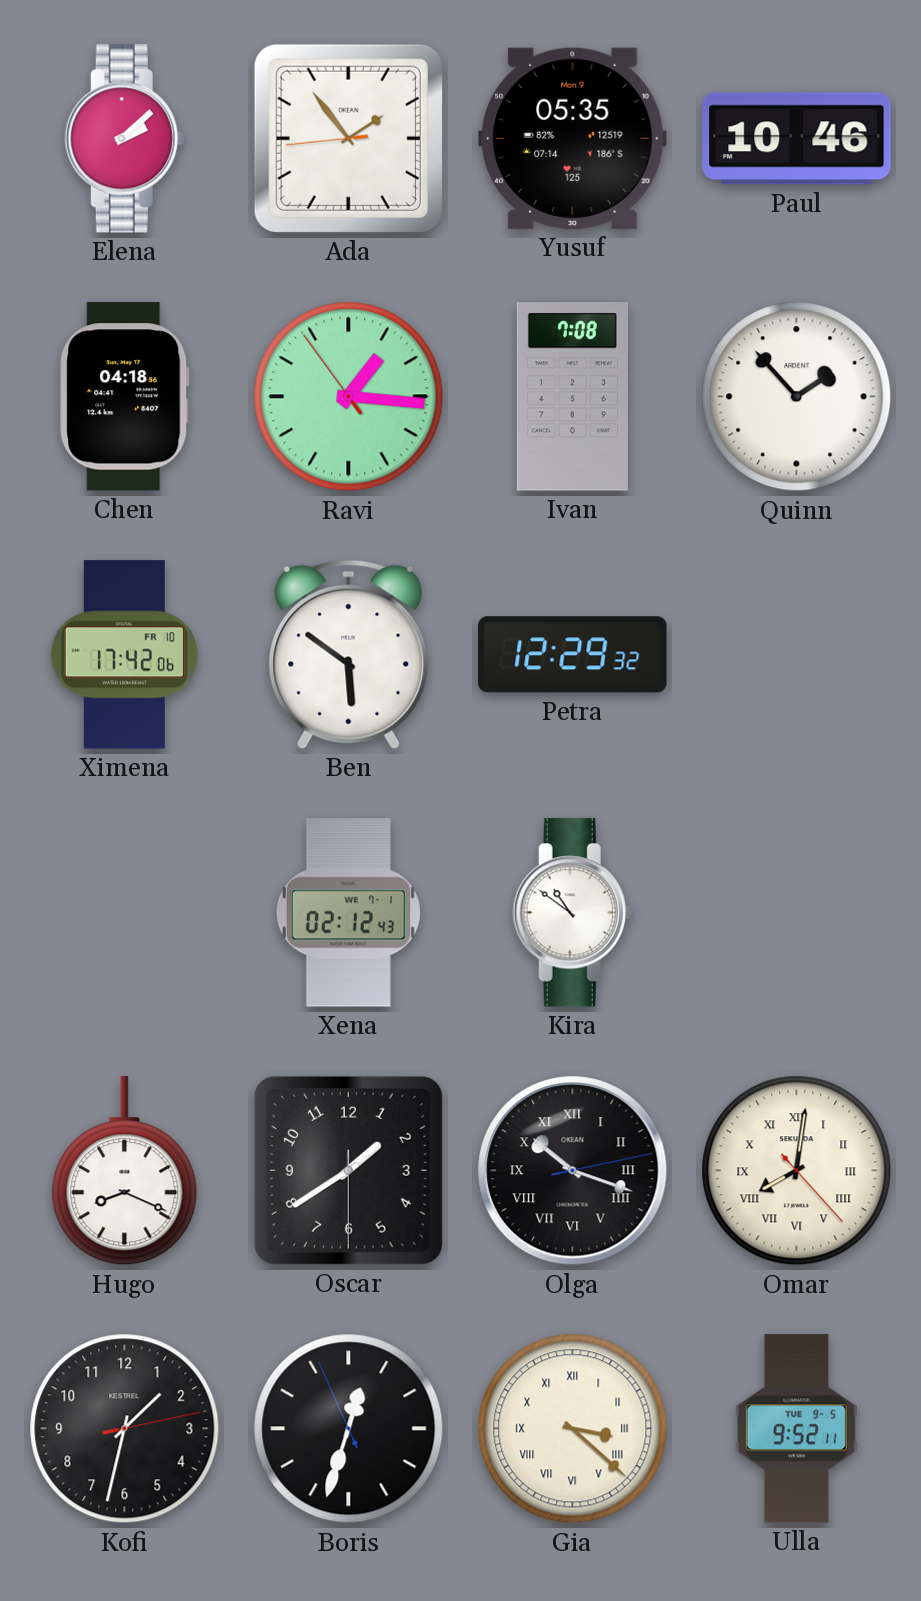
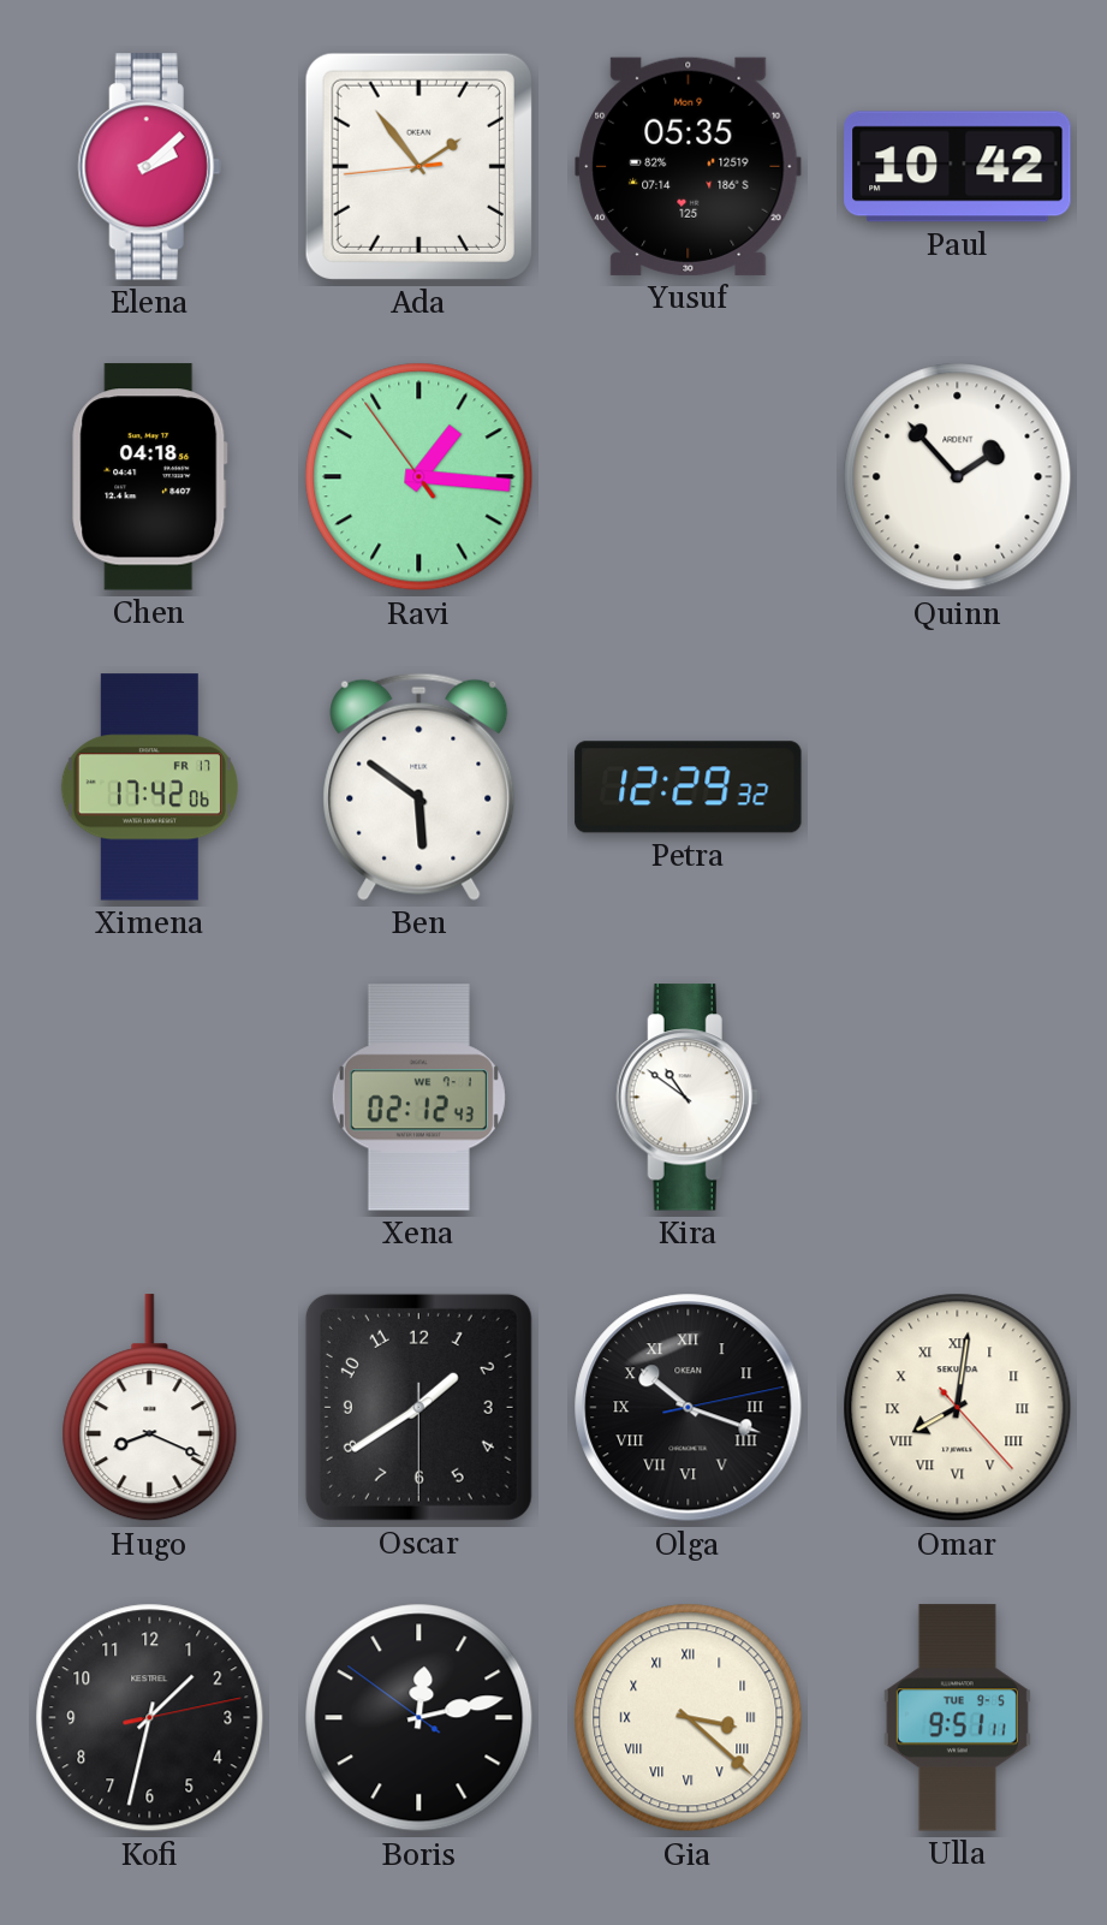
Paul: 10:46 -> 10:42
Ivan: 7:08 -> none
Ximena date: FR 10 -> FR 17
Boris: 12:32 -> 12:12
Ulla: 9:52 -> 9:51
